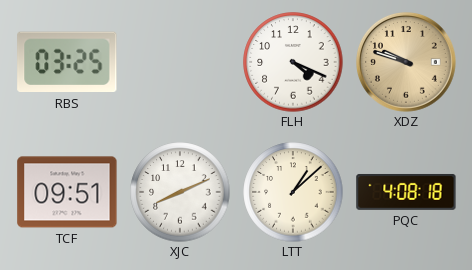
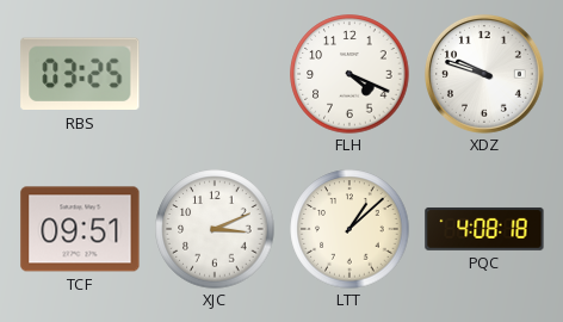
XDZ dial: champagne -> white
XJC: 8:11 -> 3:11
